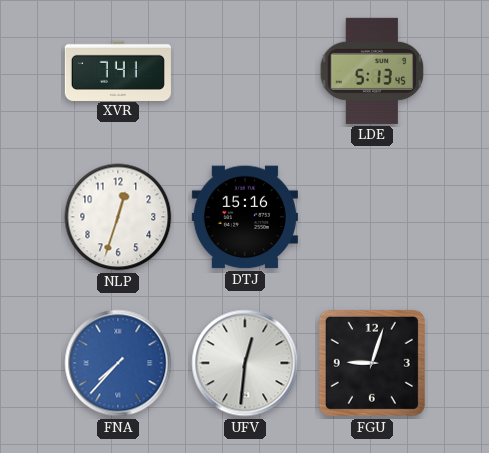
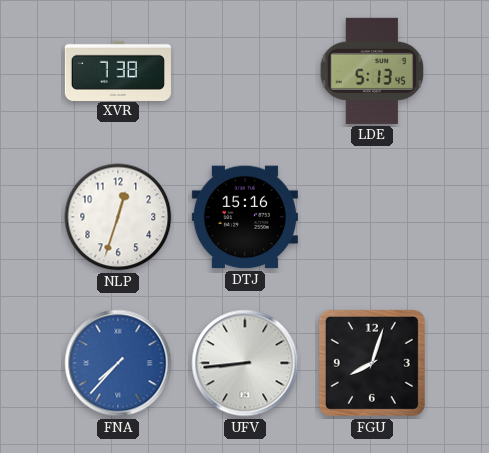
XVR: 7:41 -> 7:38
UFV: 12:31 -> 8:44
FGU: 9:03 -> 8:03
